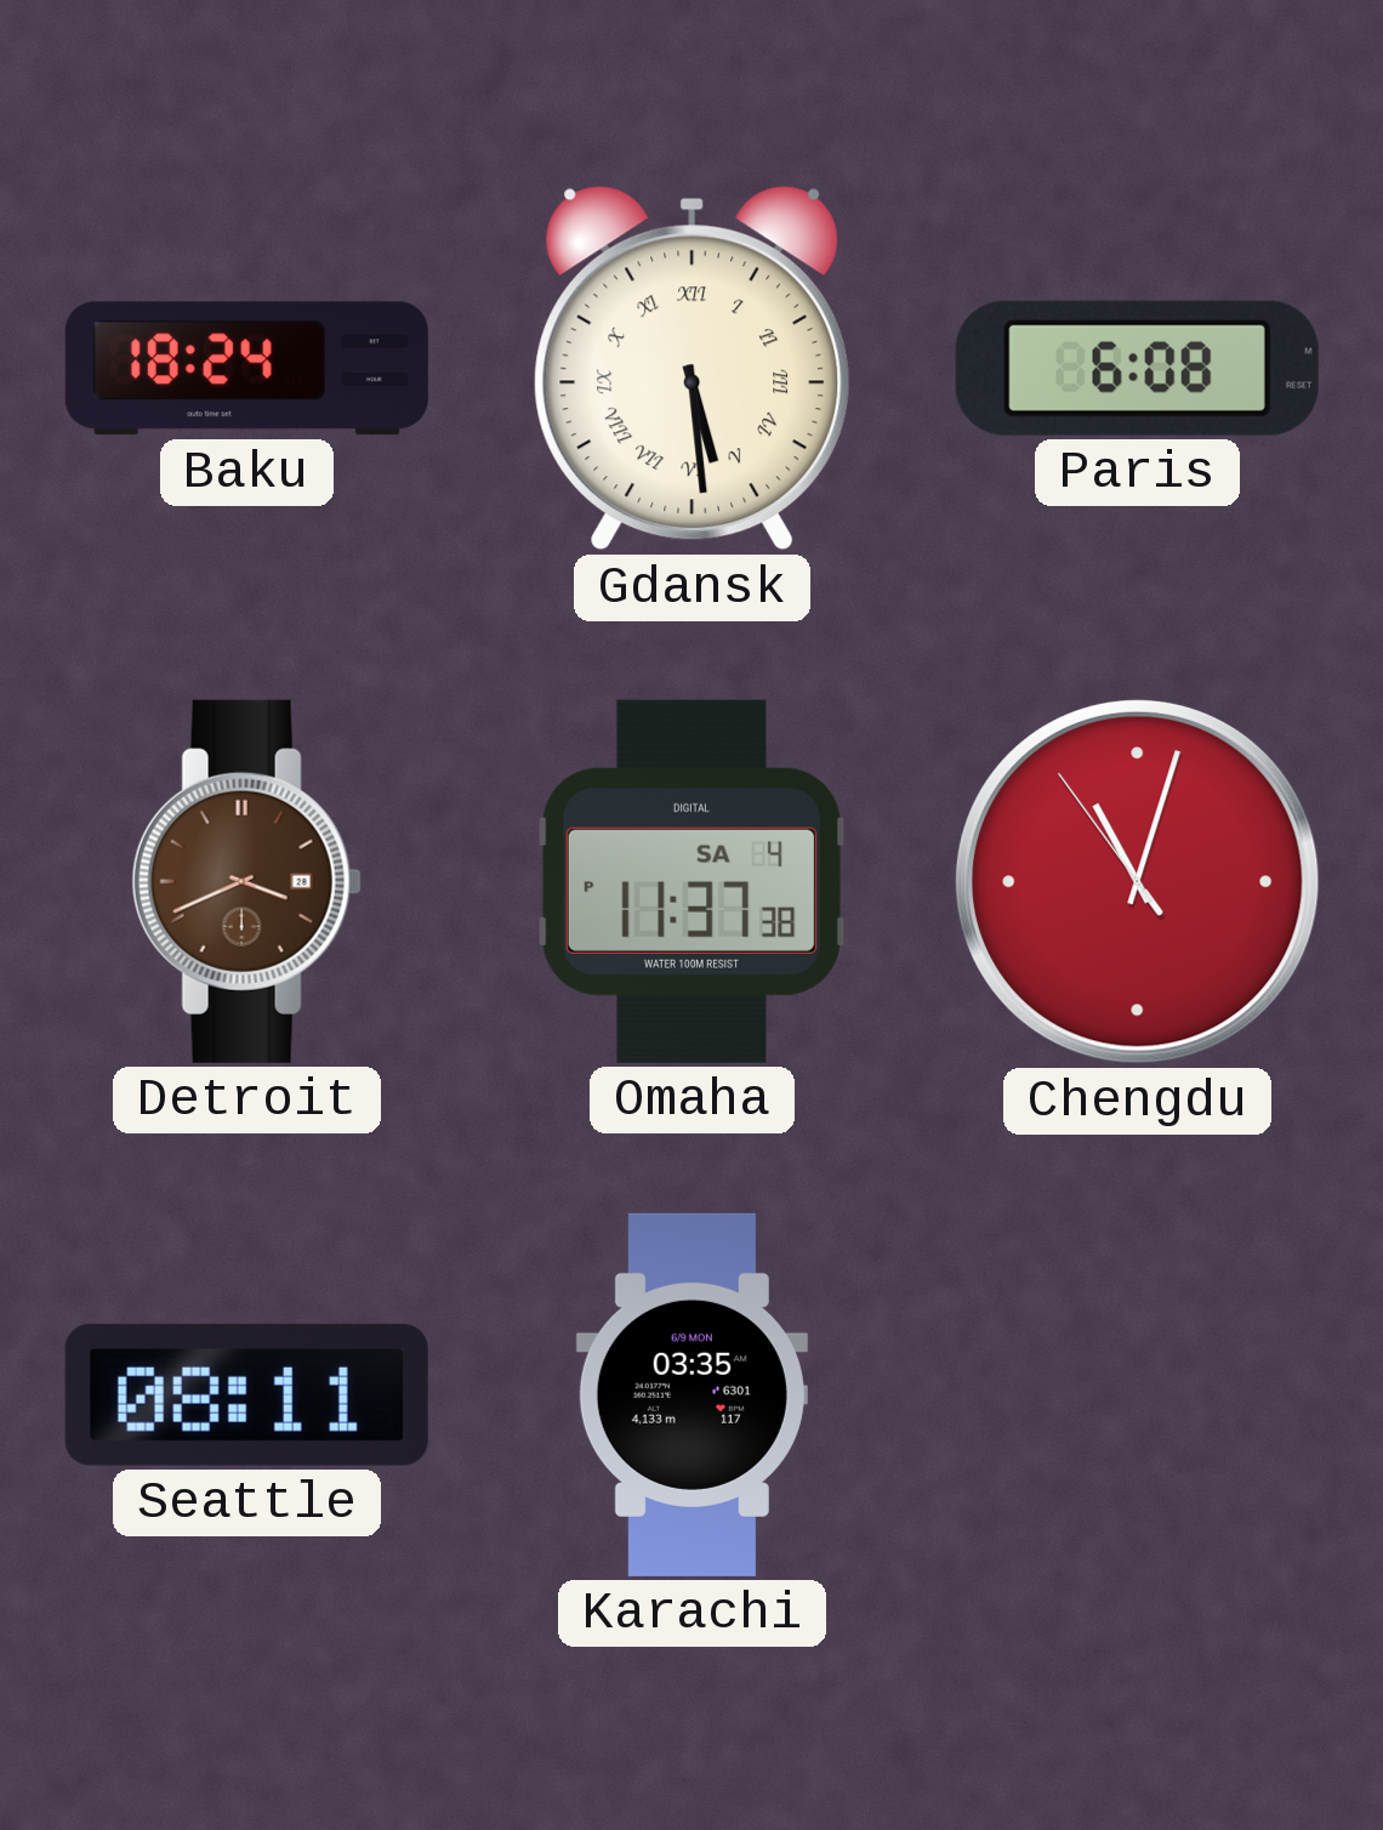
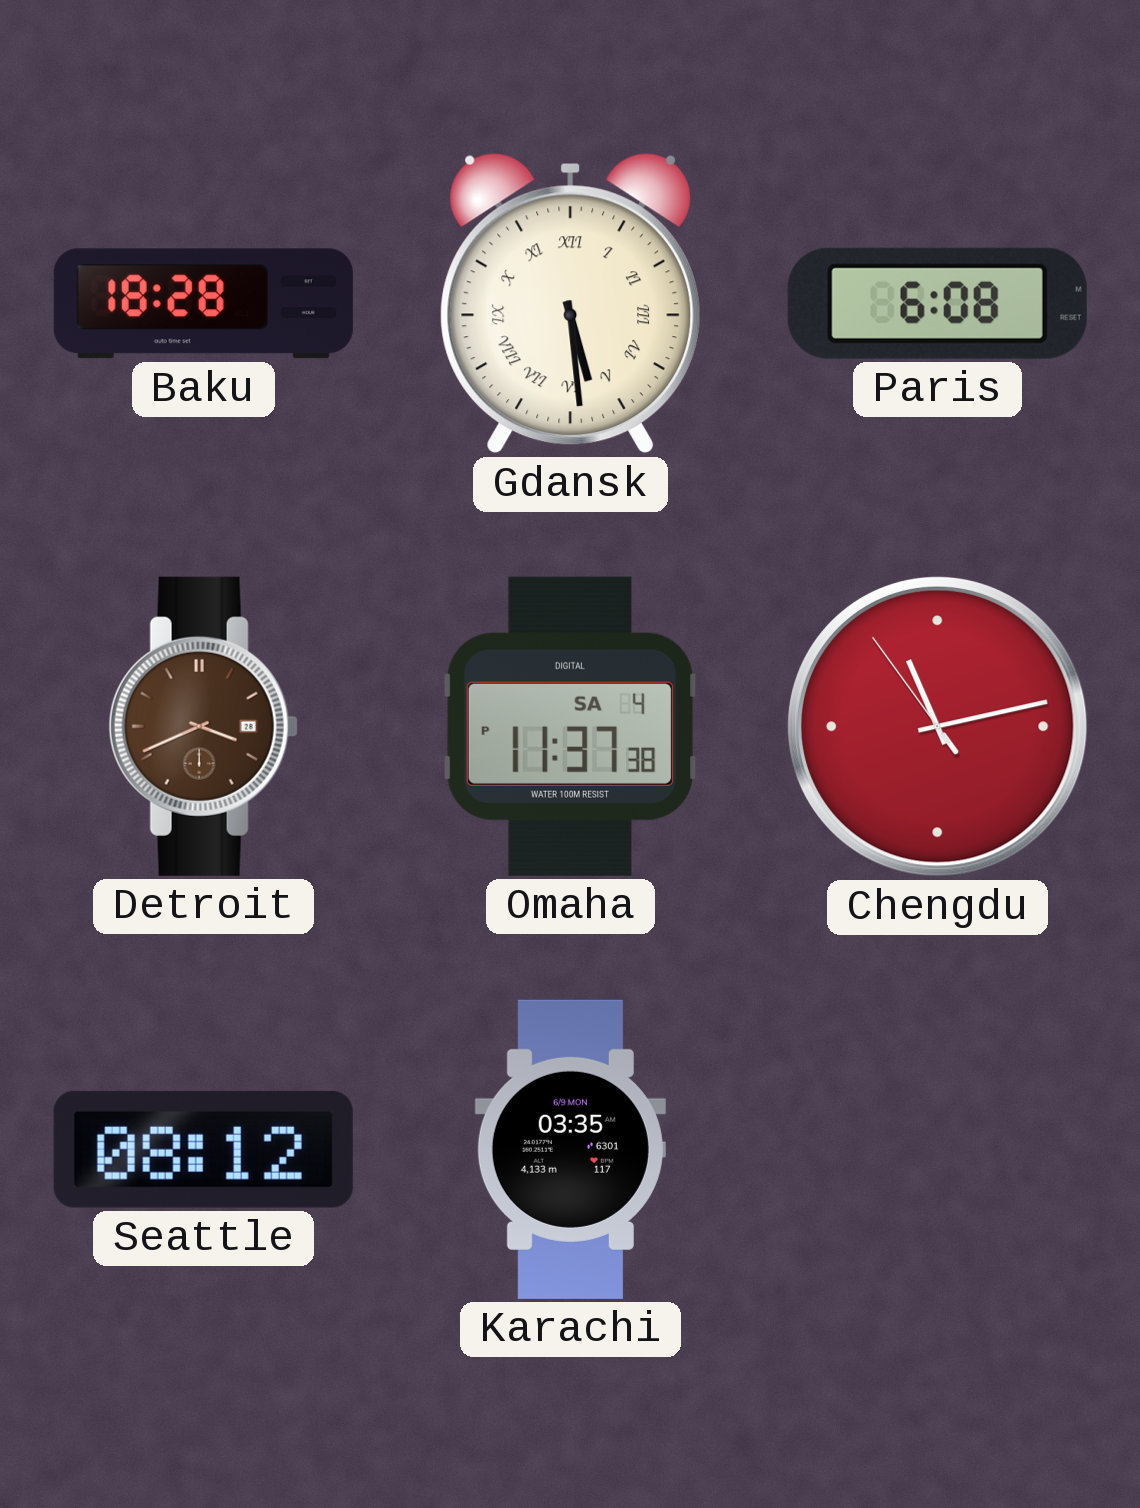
Baku: 18:24 -> 18:28
Chengdu: 11:02 -> 11:12
Seattle: 08:11 -> 08:12
